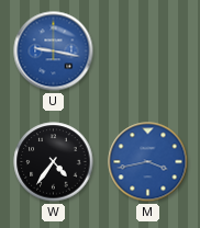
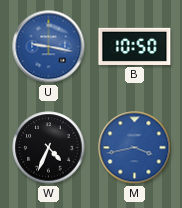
B: none -> 10:50
W: 4:36 -> 4:34
